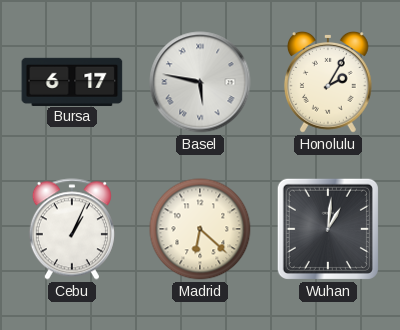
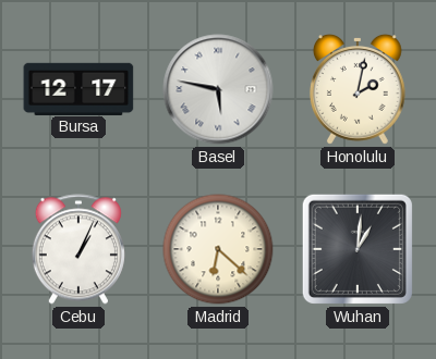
Bursa: 6:17 -> 12:17
Honolulu: 2:05 -> 2:02
